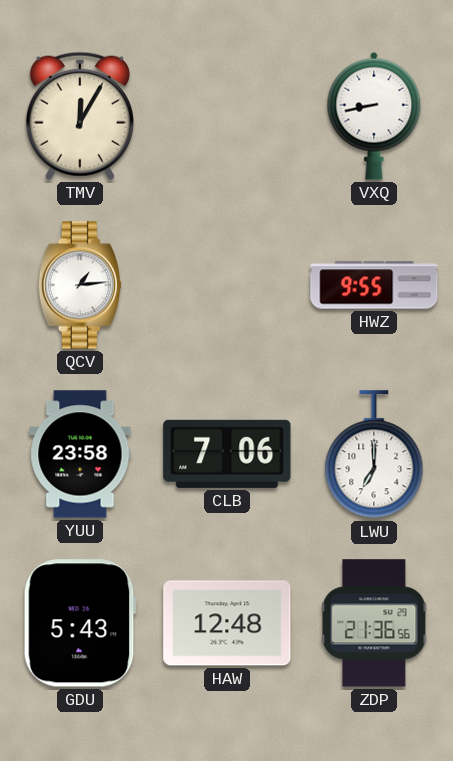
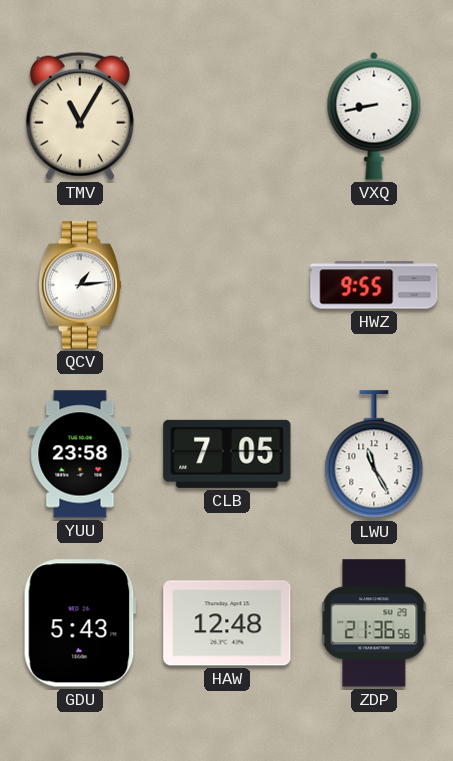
TMV: 12:05 -> 11:05
CLB: 7:06 -> 7:05
LWU: 7:00 -> 11:25
